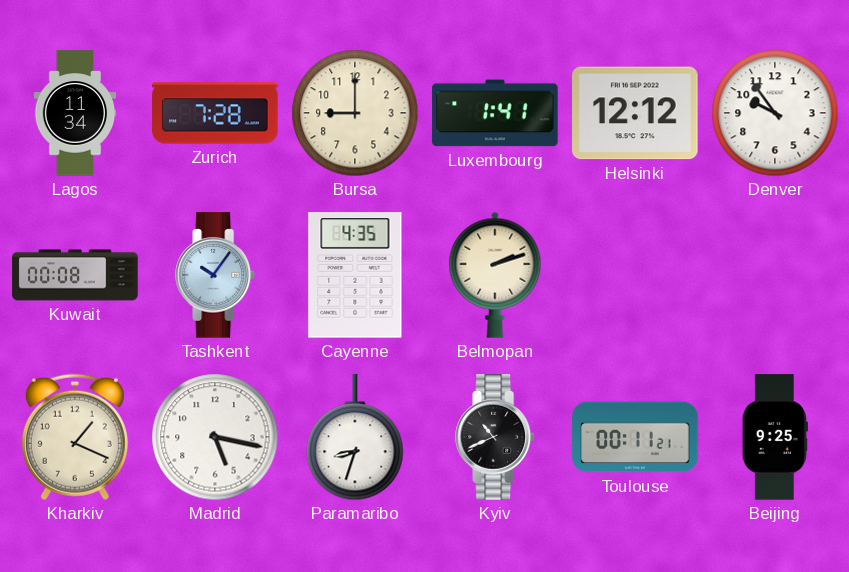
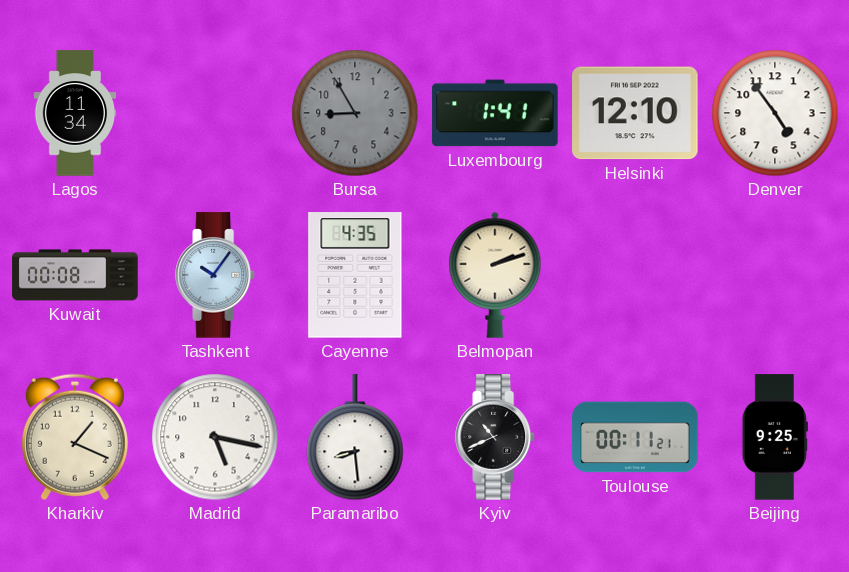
Zurich: 7:28 -> none
Bursa: 9:00 -> 8:55
Bursa dial: cream -> grey
Helsinki: 12:12 -> 12:10
Denver: 9:54 -> 4:54
Paramaribo: 8:33 -> 8:29
